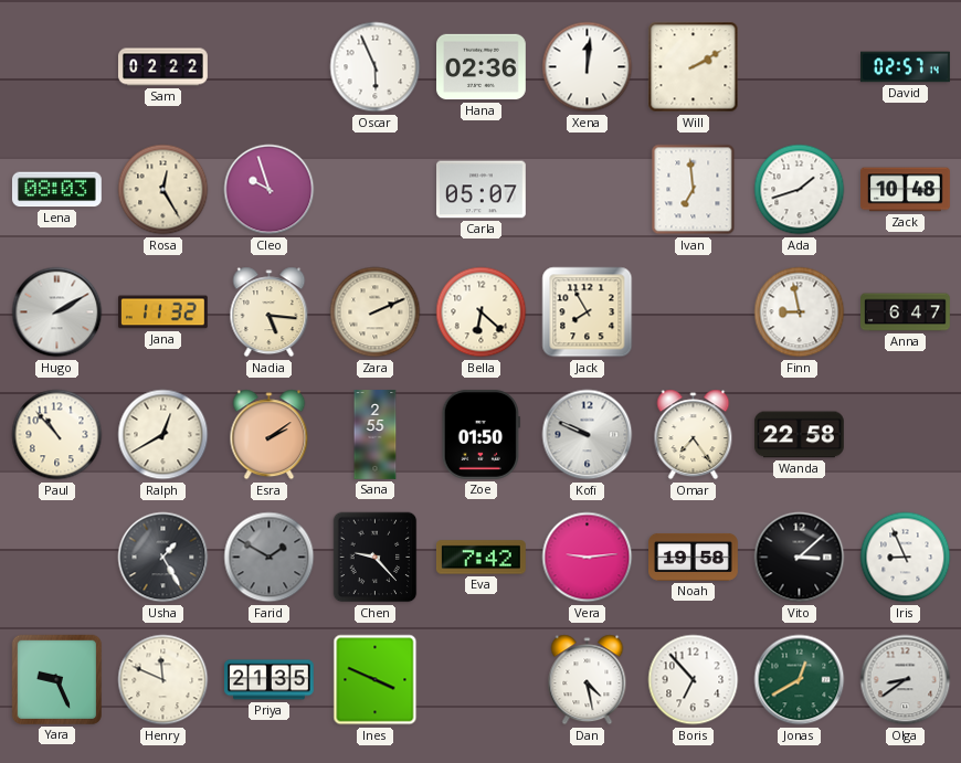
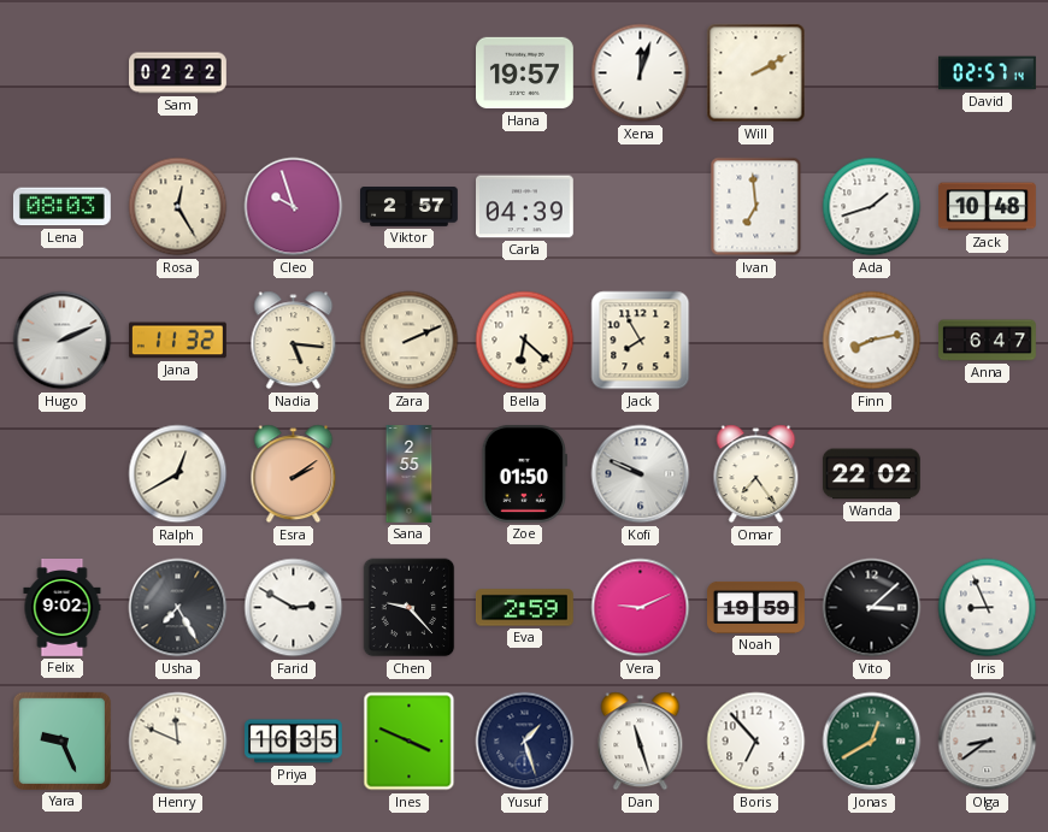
Oscar: 5:56 -> none
Hana: 02:36 -> 19:57
Xena: 12:01 -> 12:03
Viktor: none -> 2:57
Carla: 05:07 -> 04:39
Hugo: 2:10 -> 2:11
Finn: 8:58 -> 8:13
Paul: 10:53 -> none
Wanda: 22:58 -> 22:02
Felix: none -> 9:02
Usha: 1:25 -> 7:25
Farid: 1:50 -> 2:50
Farid dial: grey -> white
Eva: 7:42 -> 2:59
Vera: 9:14 -> 9:11
Noah: 19:58 -> 19:59
Priya: 21:35 -> 16:35
Yusuf: none -> 1:27
Dan: 4:28 -> 11:27
